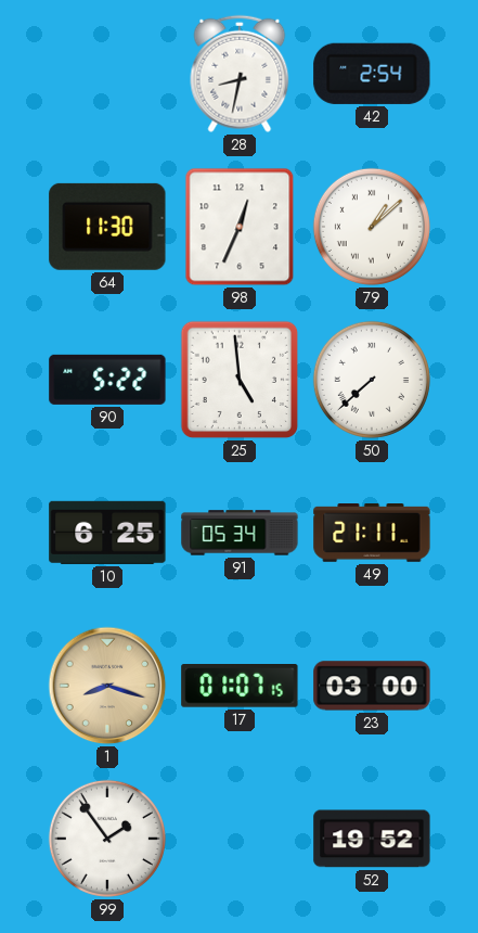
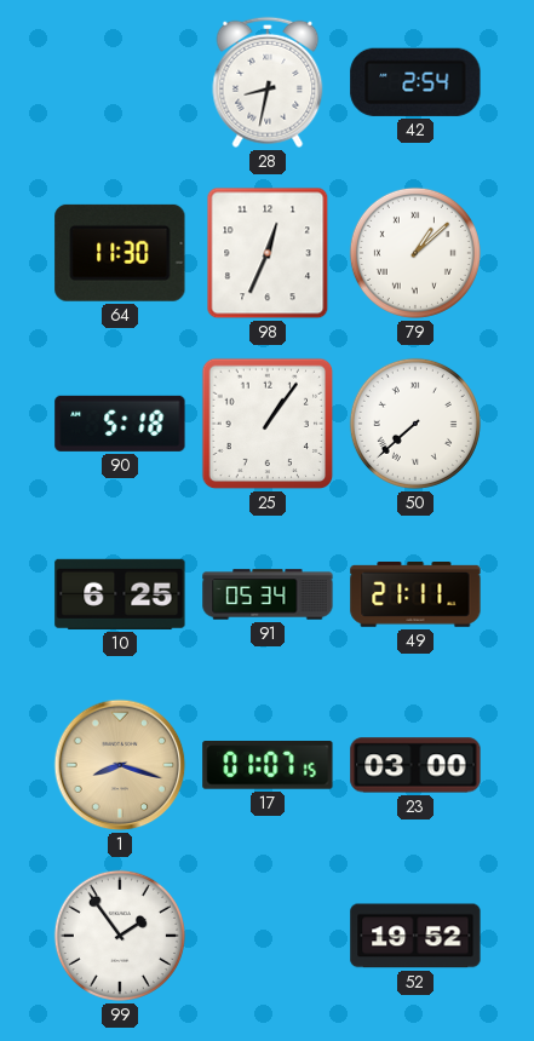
90: 5:22 -> 5:18
25: 4:59 -> 1:06
